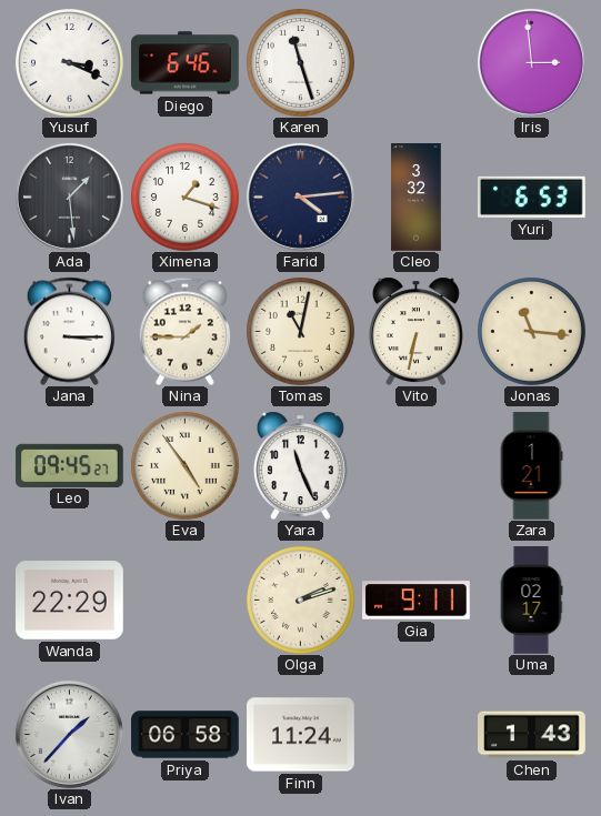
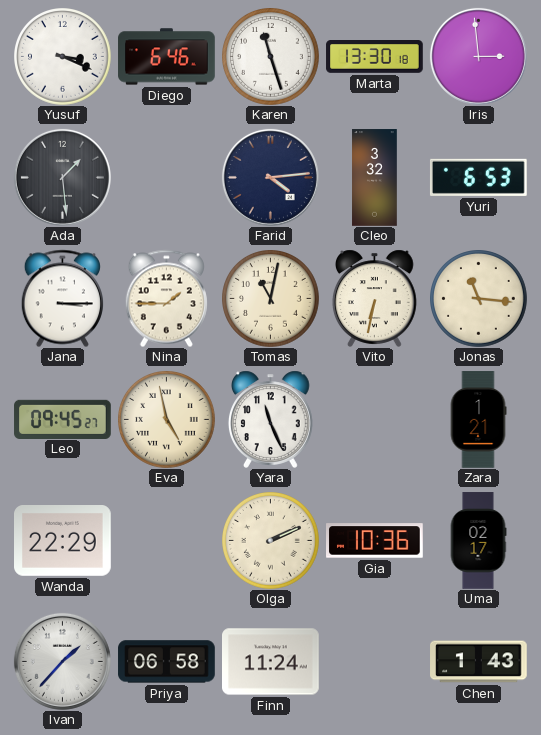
Marta: none -> 13:30
Ximena: 1:18 -> none
Eva: 4:54 -> 4:58
Olga: 2:12 -> 2:11
Gia: 9:11 -> 10:36
